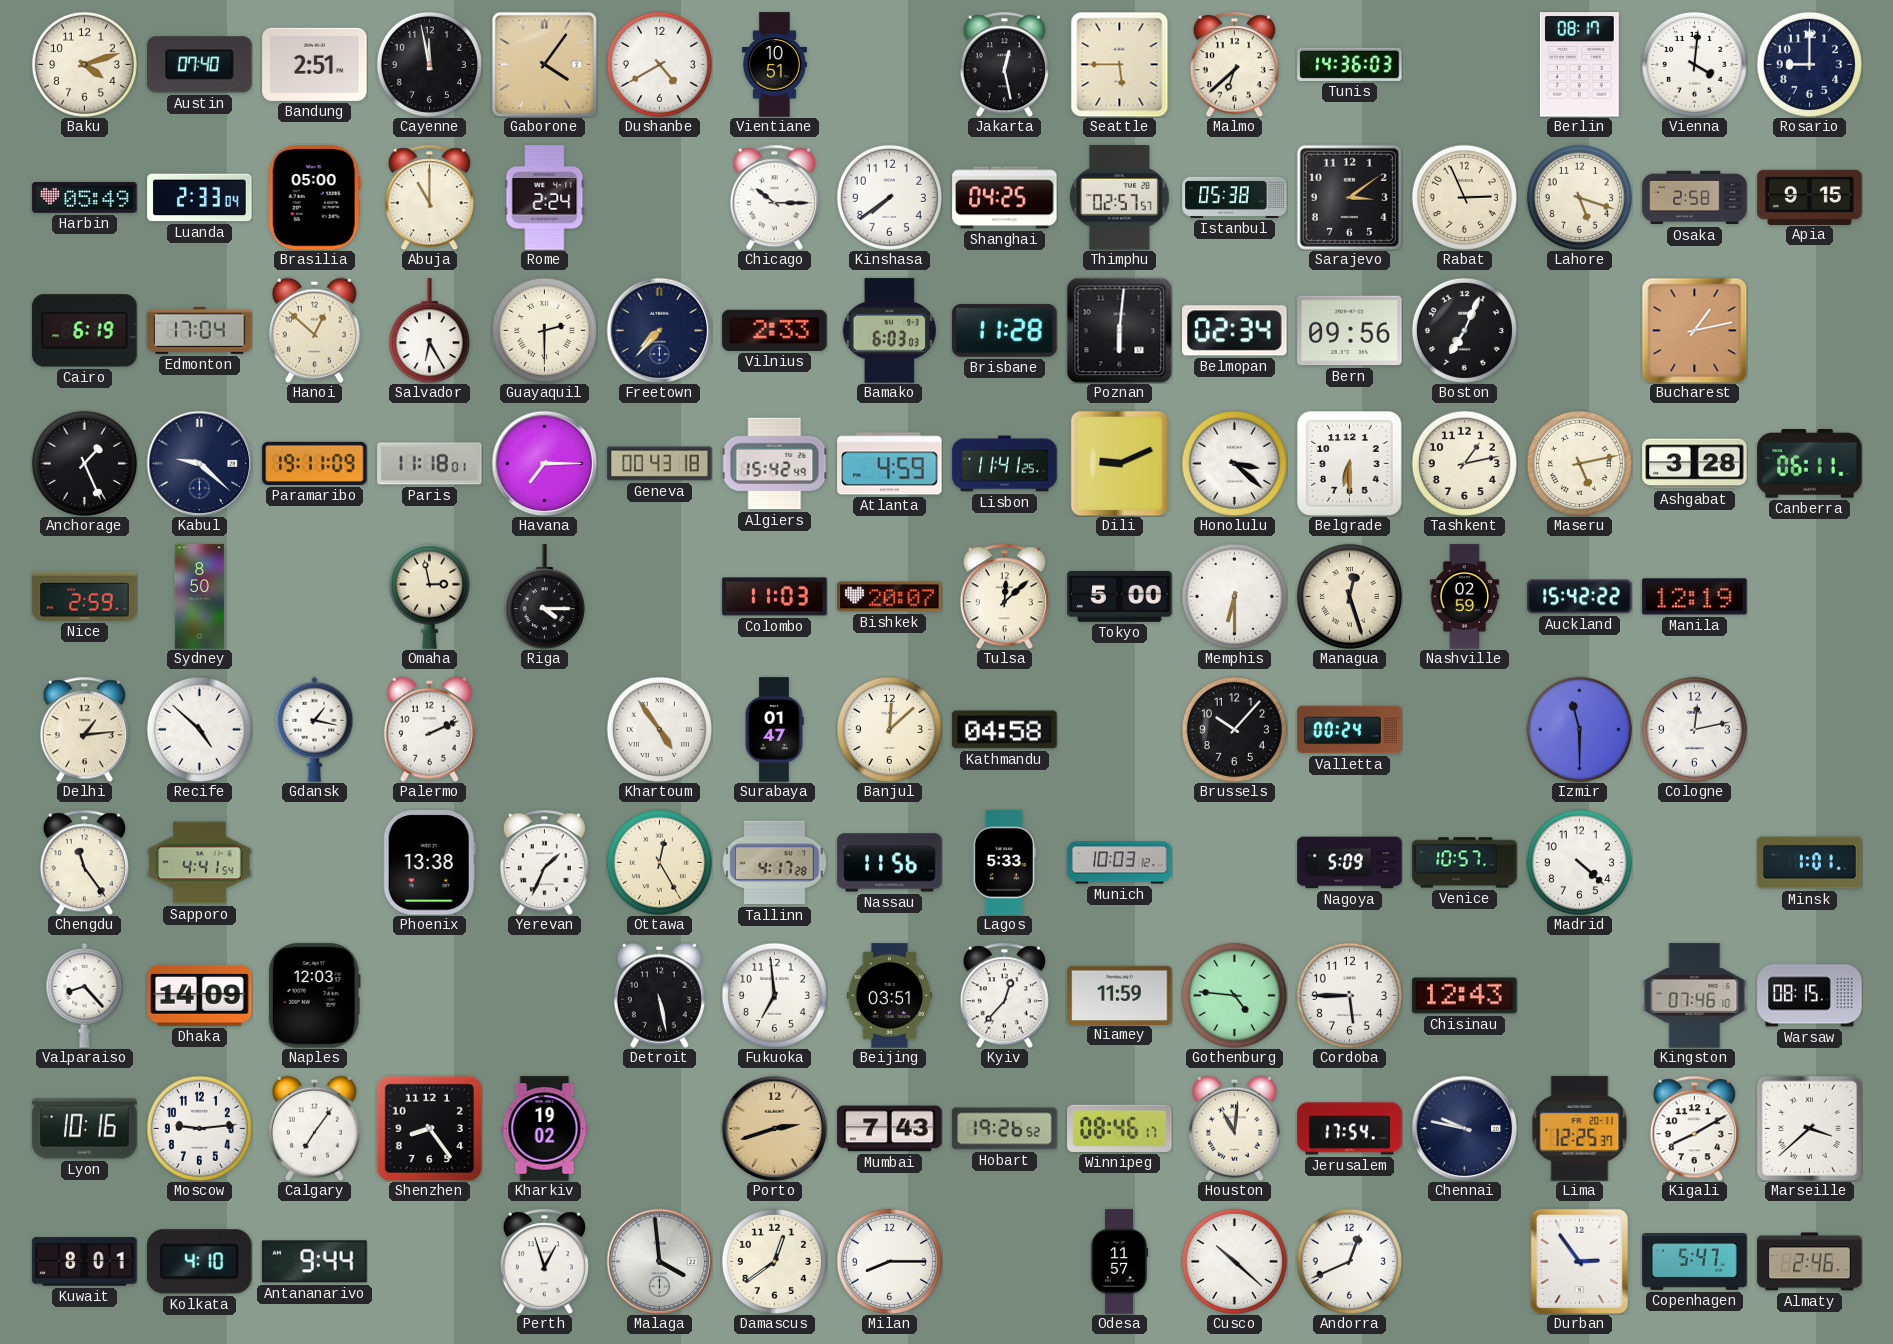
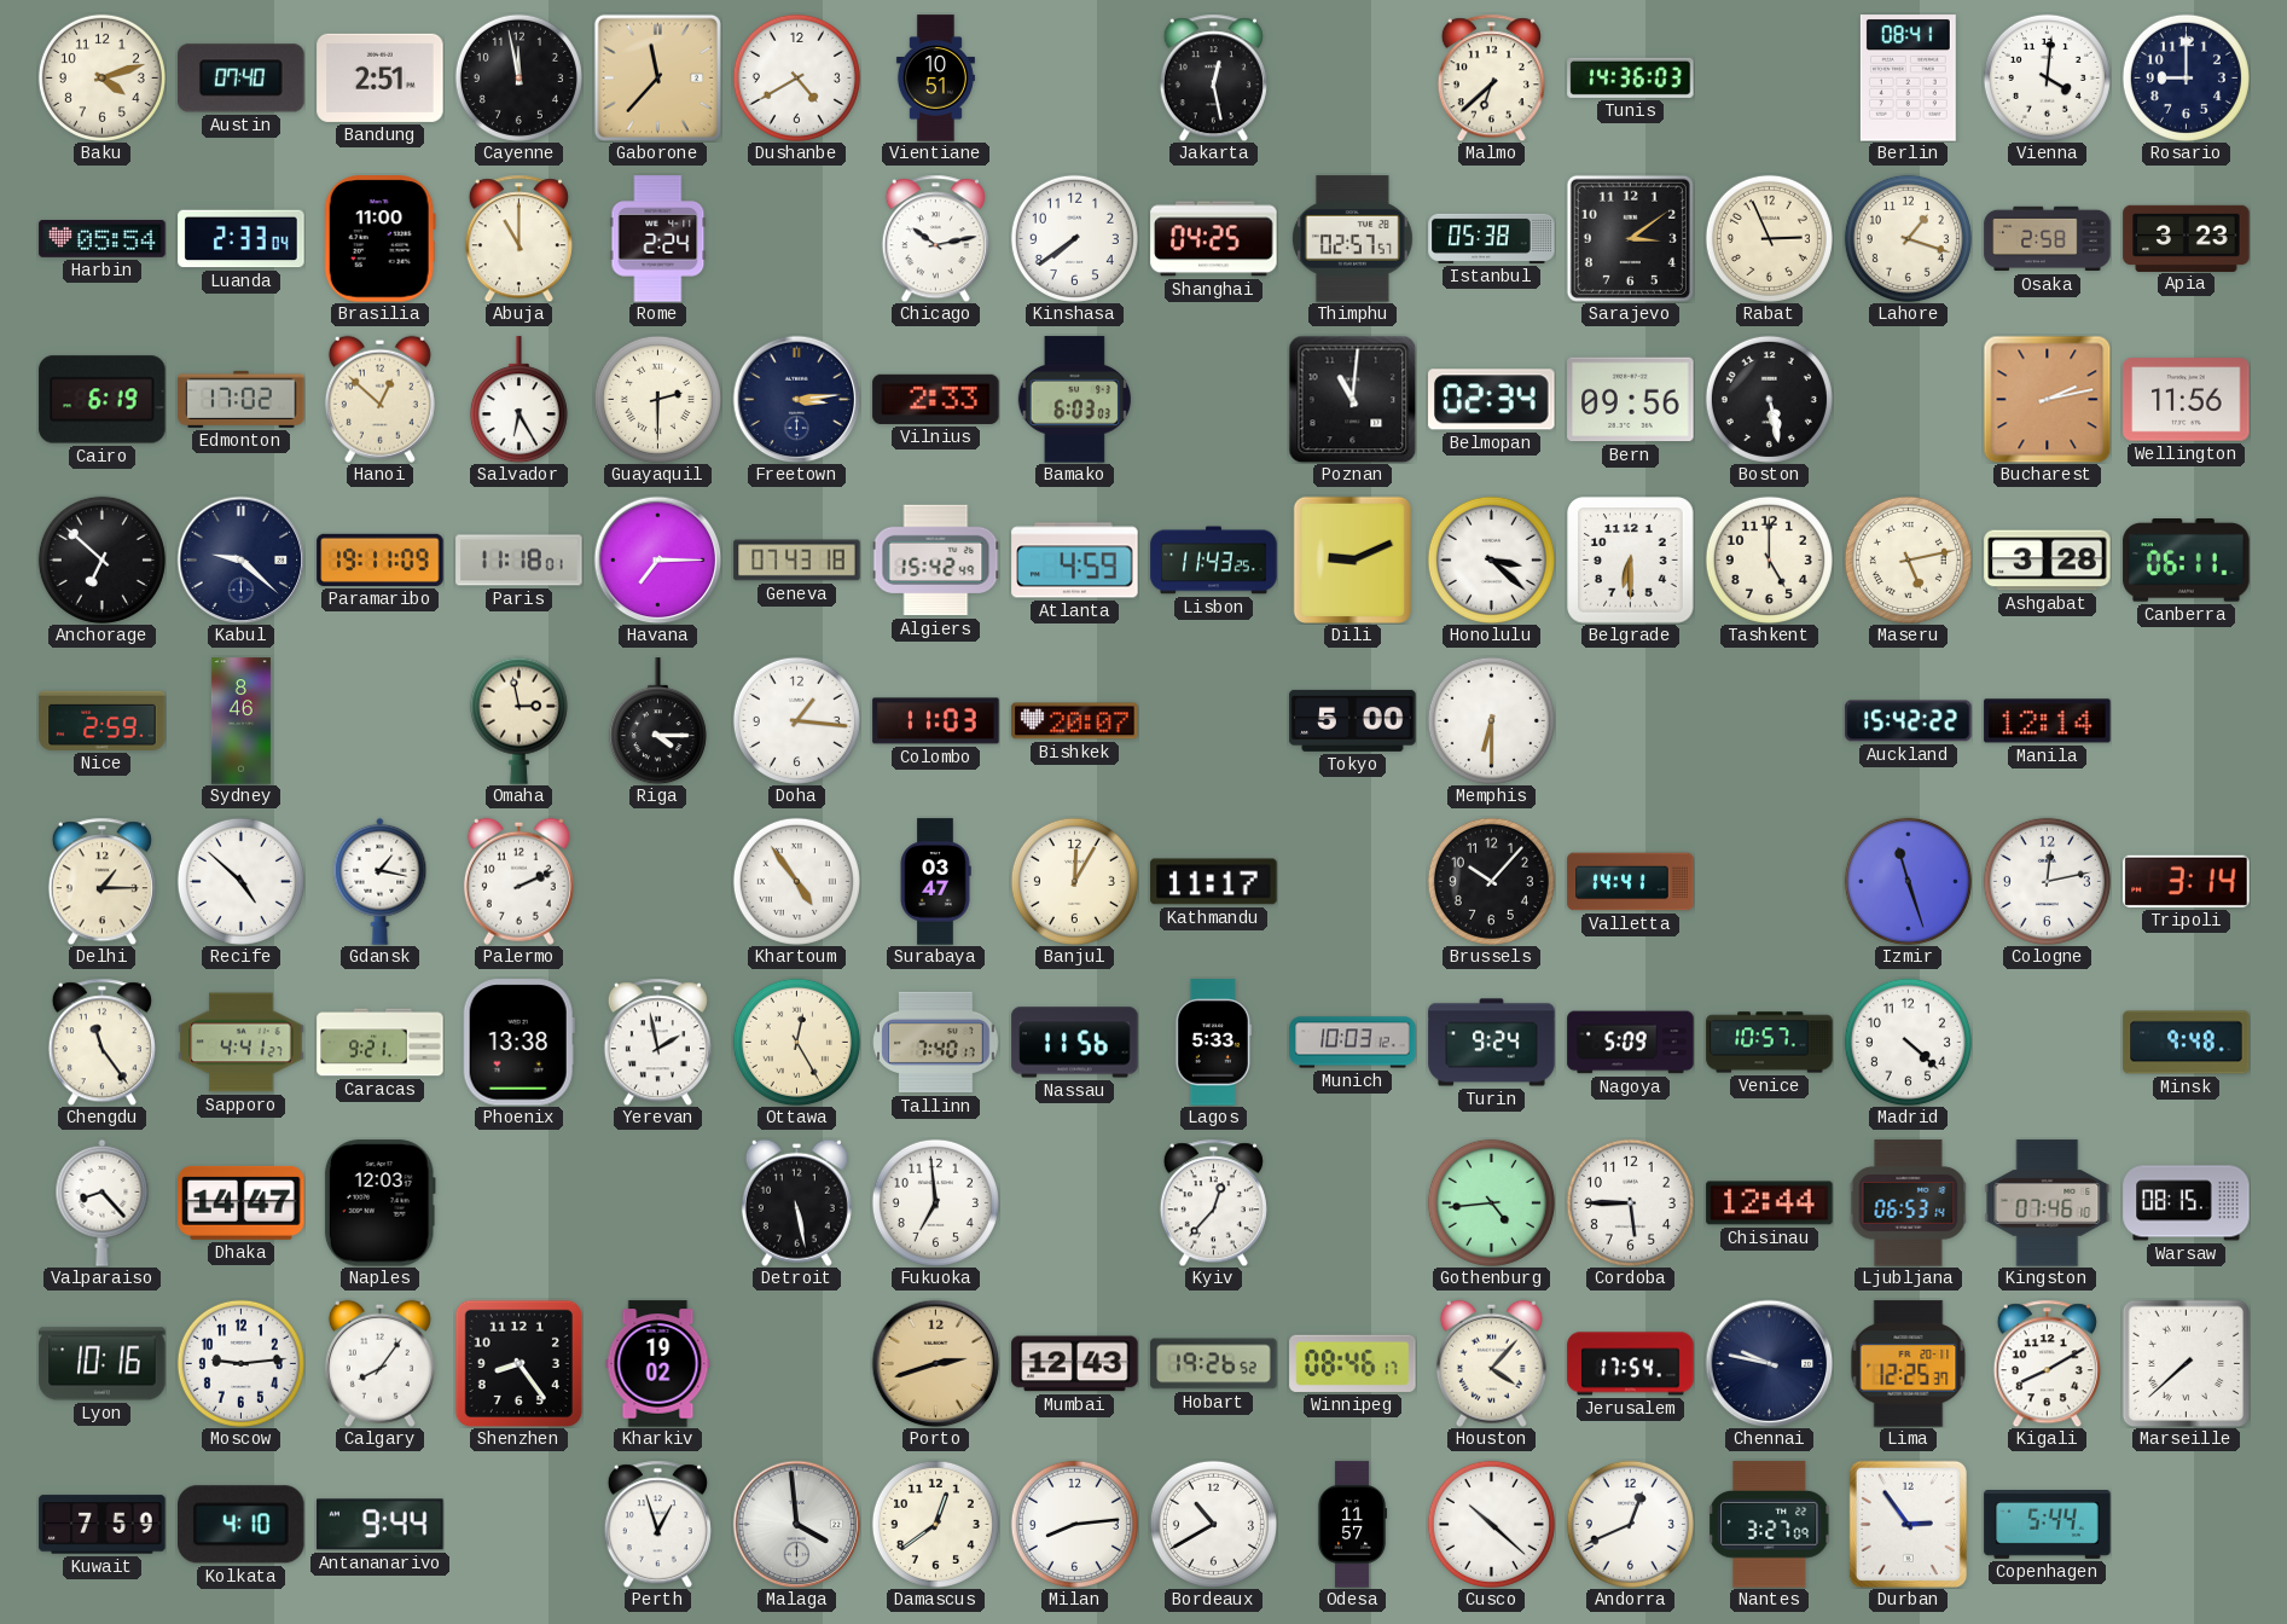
Gaborone: 4:06 -> 11:37
Seattle: 5:45 -> none
Berlin: 08:17 -> 08:41
Harbin: 05:49 -> 05:54
Brasilia: 05:00 -> 11:00
Chicago: 10:15 -> 10:13
Lahore: 5:18 -> 1:18
Apia: 9:15 -> 3:23
Edmonton: 17:04 -> 17:02
Freetown: 7:37 -> 3:14
Brisbane: 11:28 -> none
Poznan: 6:01 -> 11:01
Boston: 7:04 -> 5:28
Bucharest: 1:13 -> 2:13
Wellington: none -> 11:56
Anchorage: 1:26 -> 6:52
Geneva: 00:43 -> 07:43
Lisbon: 11:41 -> 11:43
Tashkent: 1:13 -> 5:00
Sydney: 8:50 -> 8:46
Doha: none -> 1:16
Tulsa: 12:08 -> none
Managua: 12:27 -> none
Nashville: 02:59 -> none
Manila: 12:19 -> 12:14
Delhi: 1:14 -> 1:15
Surabaya: 01:47 -> 03:47
Banjul: 12:08 -> 12:05
Kathmandu: 04:58 -> 11:17
Valletta: 00:24 -> 14:41
Izmir: 11:30 -> 11:27
Tripoli: none -> 3:14
Sapporo: 4:41:54 -> 4:41:27
Caracas: none -> 9:21
Yerevan: 1:34 -> 1:58
Tallinn: 4:17 -> 7:40
Turin: none -> 9:24
Minsk: 1:01 -> 9:48
Dhaka: 14:09 -> 14:47
Beijing: 03:51 -> none
Niamey: 11:59 -> none
Gothenburg: 4:46 -> 4:44
Chisinau: 12:43 -> 12:44
Ljubljana: none -> 06:53
Calgary: 7:06 -> 8:06
Mumbai: 7:43 -> 12:43
Houston: 11:01 -> 4:07
Marseille: 3:38 -> 7:38
Kuwait: 8:01 -> 7:59
Milan: 8:15 -> 8:14
Bordeaux: none -> 10:40
Nantes: none -> 3:27
Copenhagen: 5:47 -> 5:44
Almaty: 2:46 -> none
